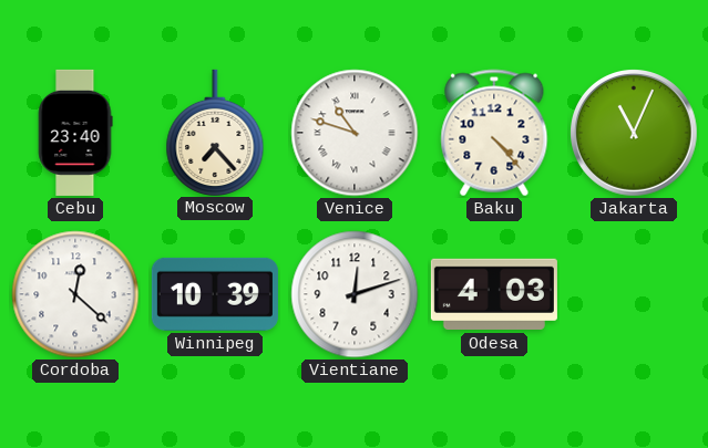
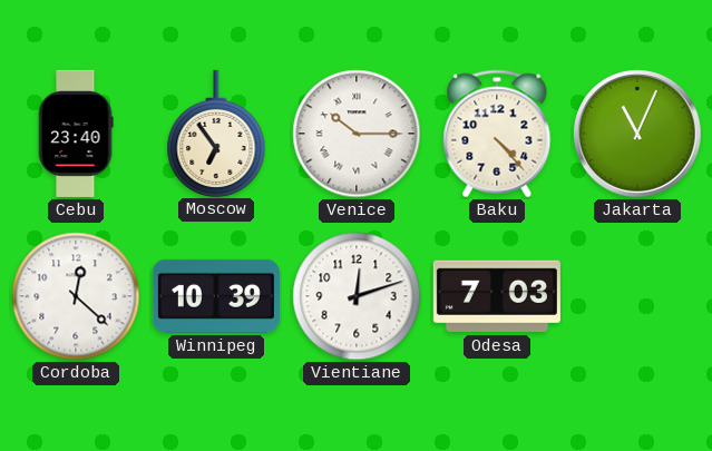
Moscow: 7:23 -> 6:54
Venice: 10:48 -> 10:15
Odesa: 4:03 -> 7:03
